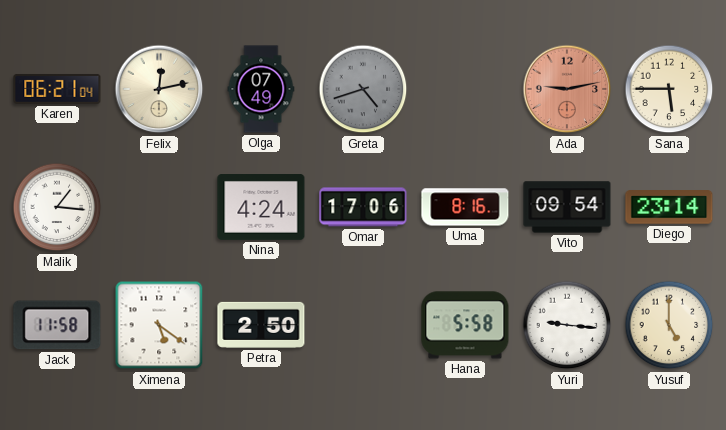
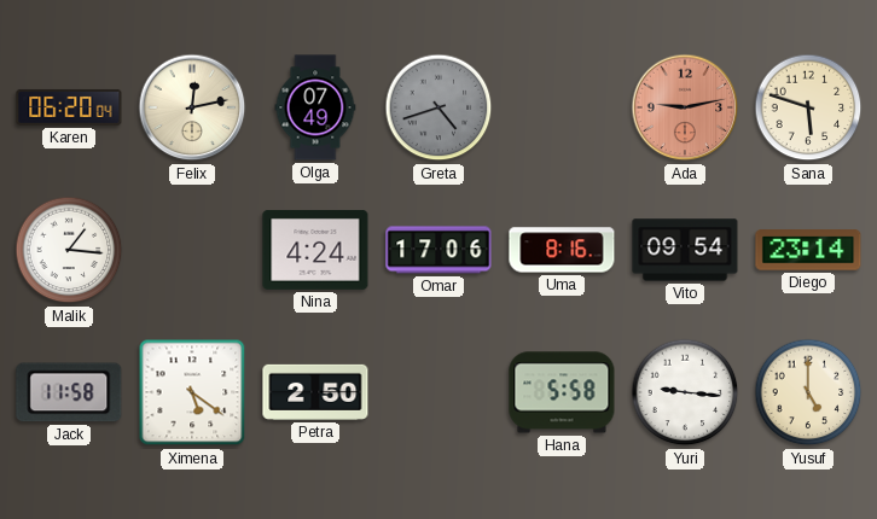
Karen: 06:21 -> 06:20
Sana: 5:45 -> 5:48
